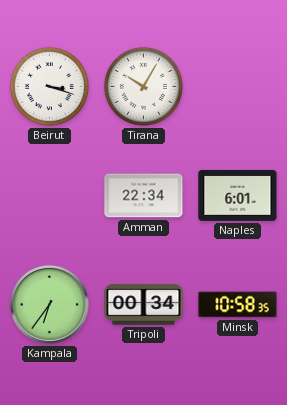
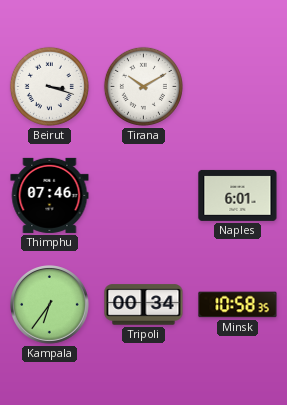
Tirana: 10:05 -> 10:10
Thimphu: none -> 07:46
Amman: 22:34 -> none
